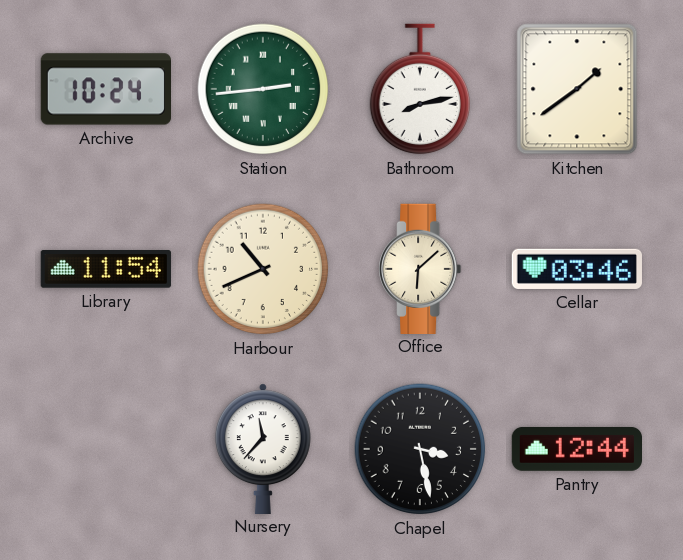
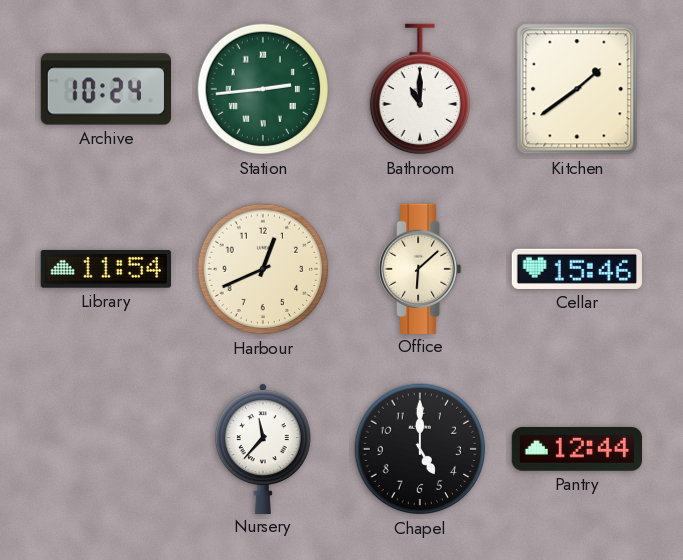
Bathroom: 8:13 -> 11:00
Harbour: 10:41 -> 12:41
Cellar: 03:46 -> 15:46
Chapel: 3:28 -> 5:00
